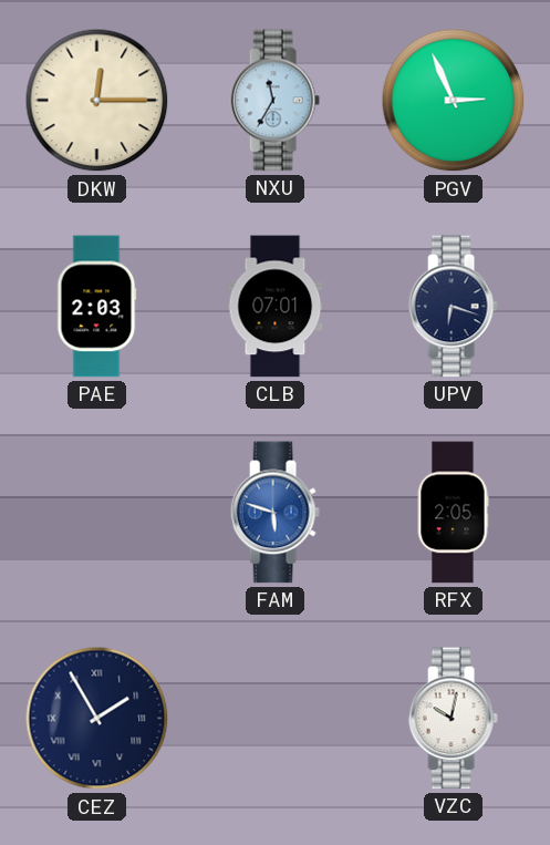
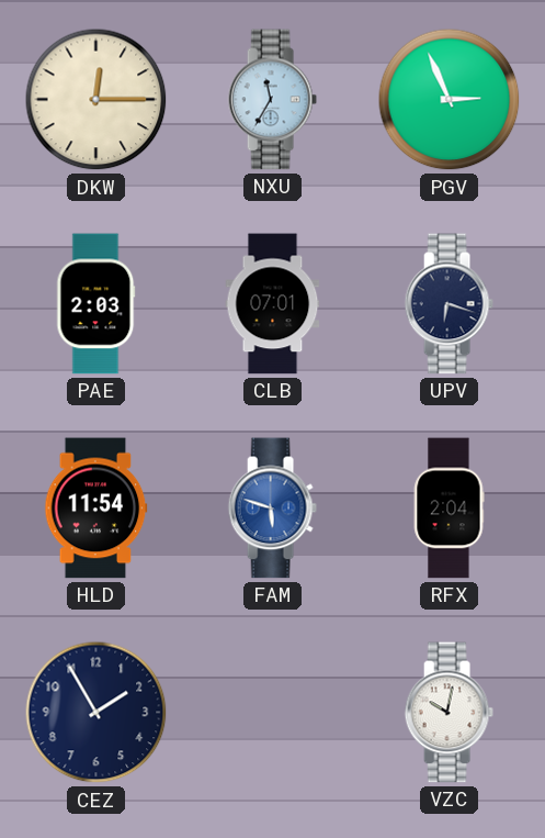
HLD: none -> 11:54
RFX: 2:05 -> 2:04
CEZ numerals: Roman -> Arabic
